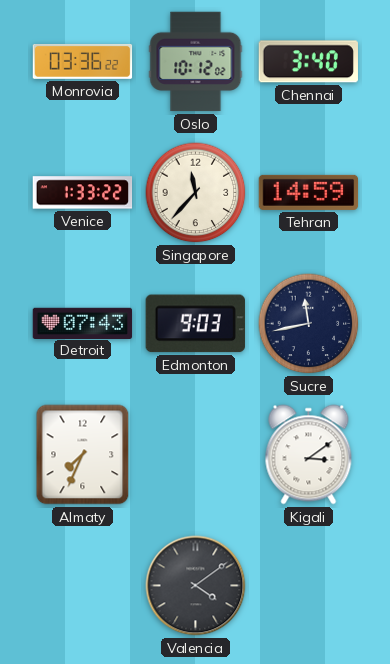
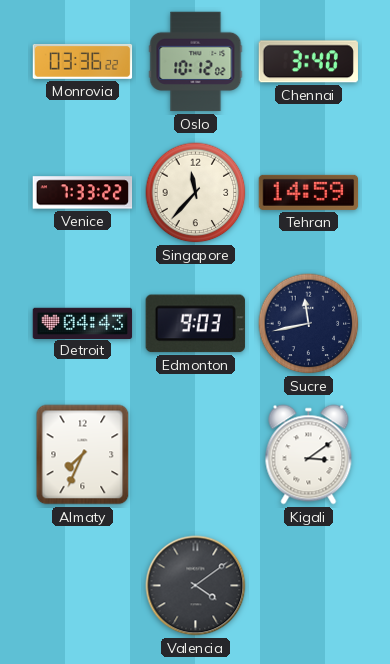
Venice: 1:33 -> 7:33
Detroit: 07:43 -> 04:43
